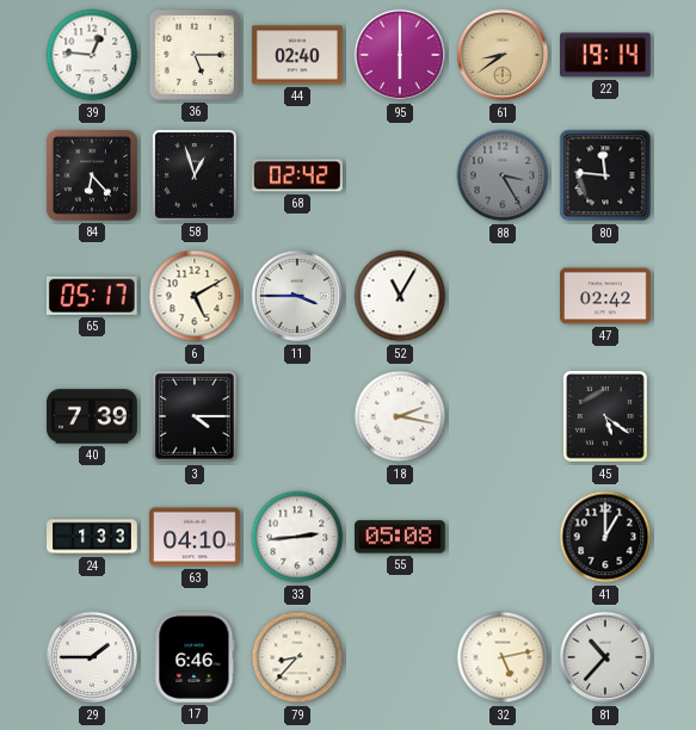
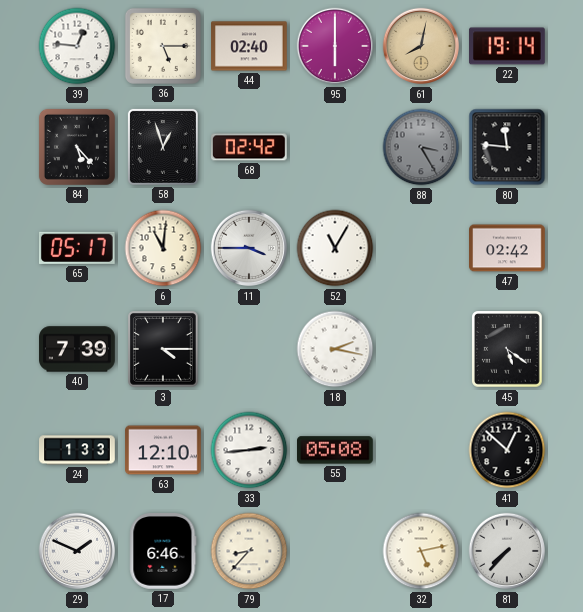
61: 8:39 -> 8:02
84: 6:23 -> 5:23
6: 5:10 -> 11:01
63: 04:10 -> 12:10
41: 1:00 -> 12:52
29: 1:45 -> 1:49
81: 10:37 -> 7:37
